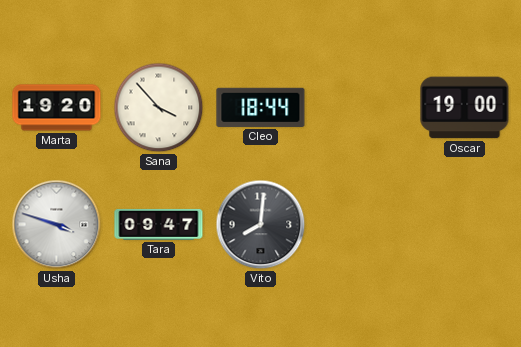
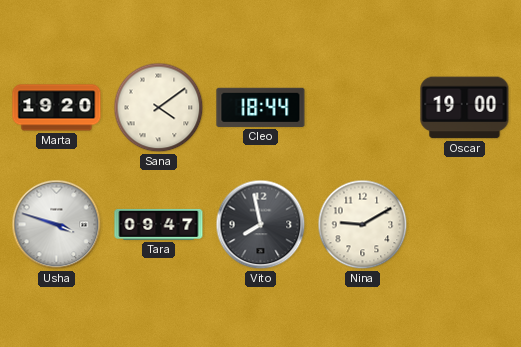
Sana: 3:53 -> 4:09
Vito: 8:01 -> 7:58
Nina: none -> 9:10
